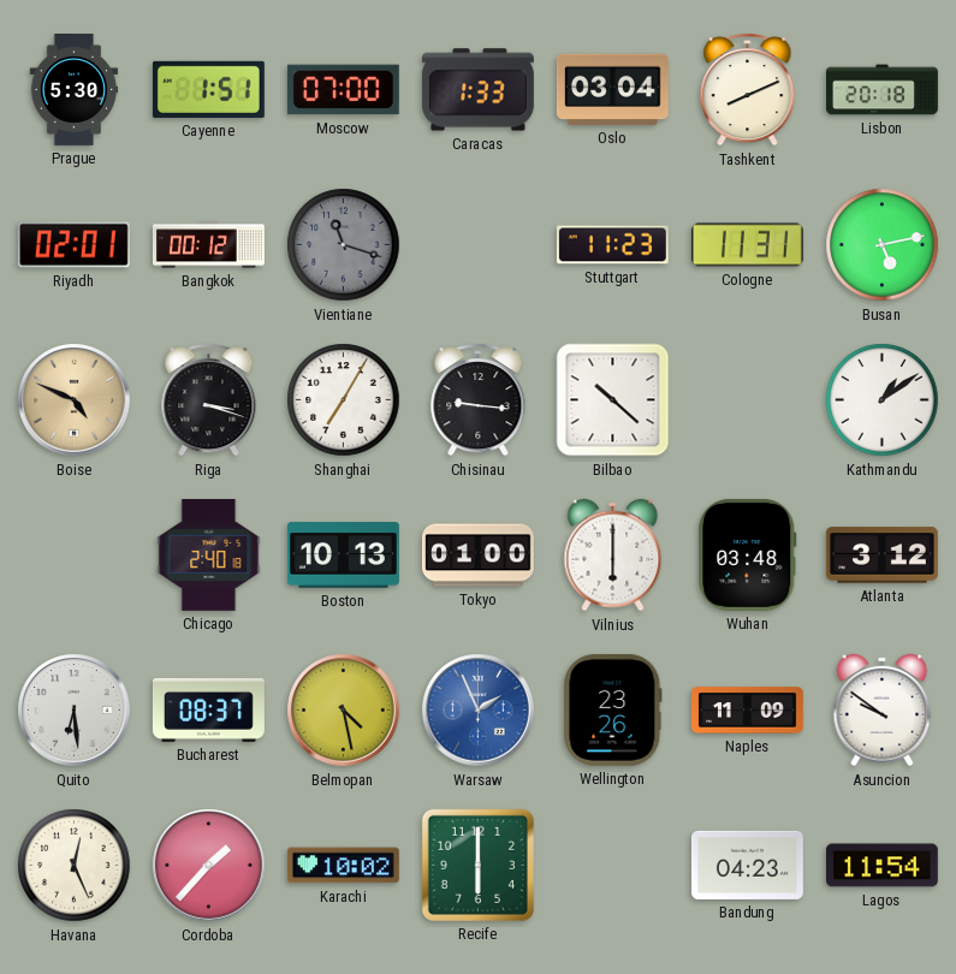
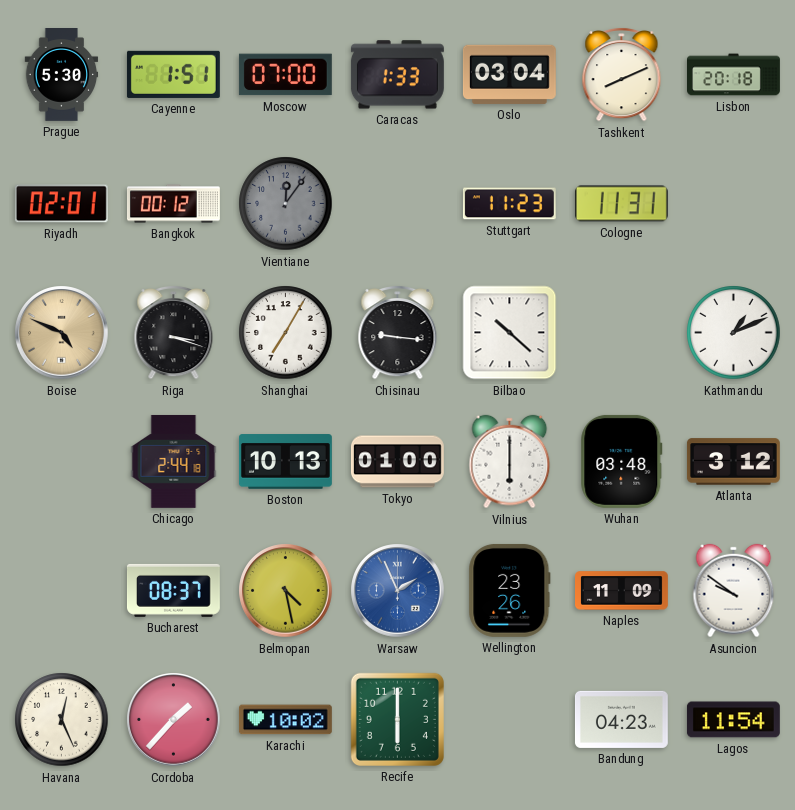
Vientiane: 11:18 -> 12:06
Busan: 5:13 -> none
Kathmandu: 1:09 -> 1:11
Chicago: 2:40 -> 2:44
Quito: 6:29 -> none
